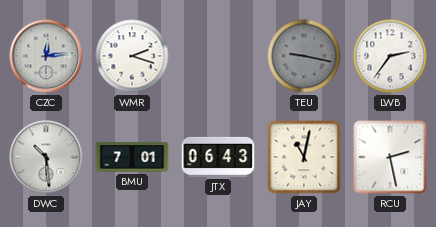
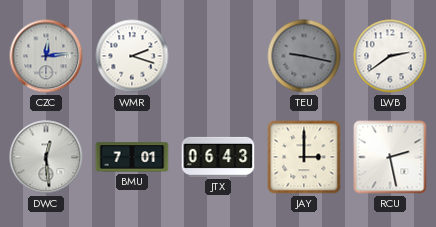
LWB: 2:36 -> 2:39
DWC: 10:29 -> 12:29
JAY: 11:02 -> 3:00
